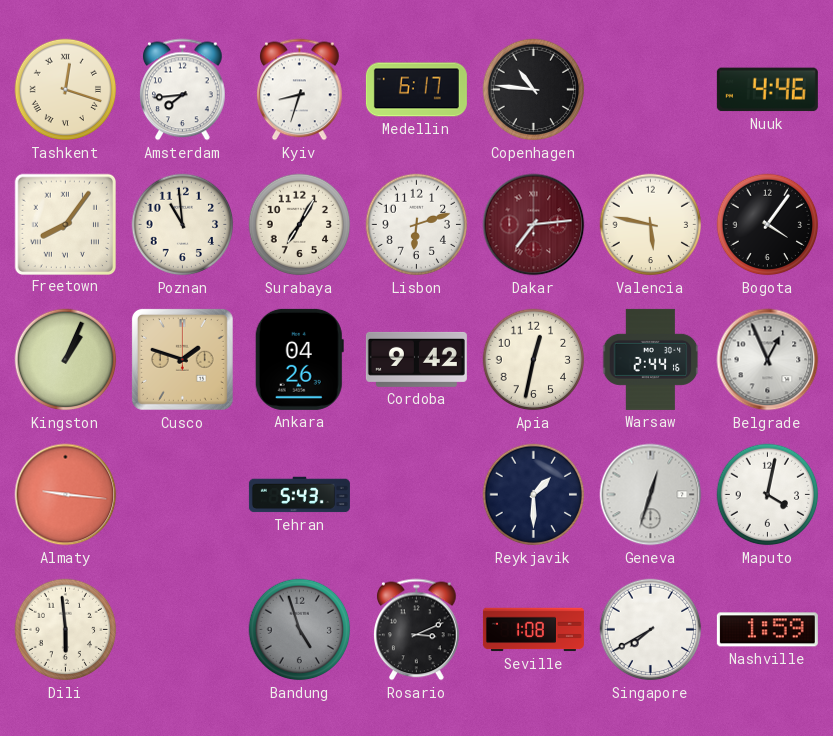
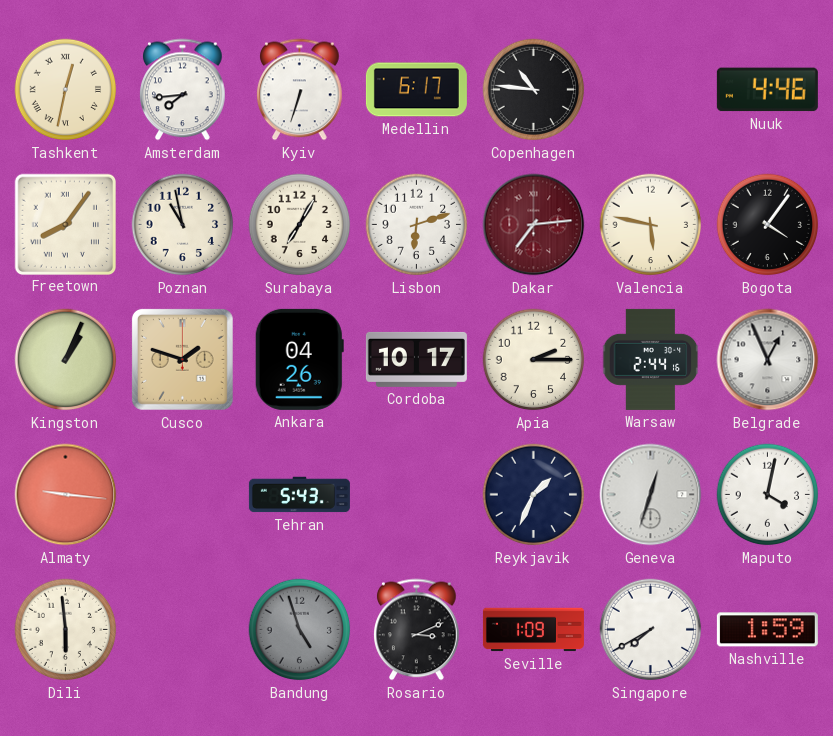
Tashkent: 12:18 -> 12:32
Kyiv: 8:33 -> 6:33
Poznan: 10:59 -> 10:58
Cordoba: 9:42 -> 10:17
Apia: 12:32 -> 2:15
Reykjavik: 1:30 -> 1:34
Seville: 1:08 -> 1:09
